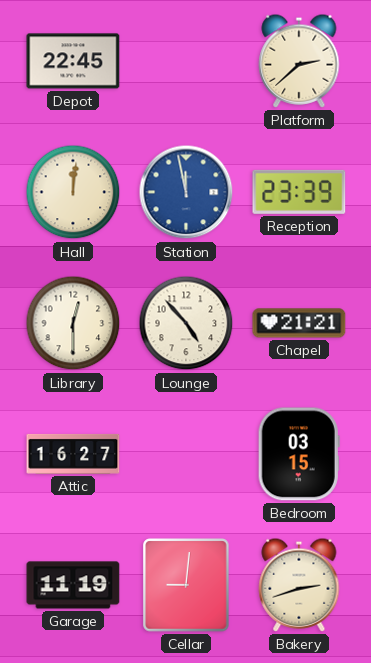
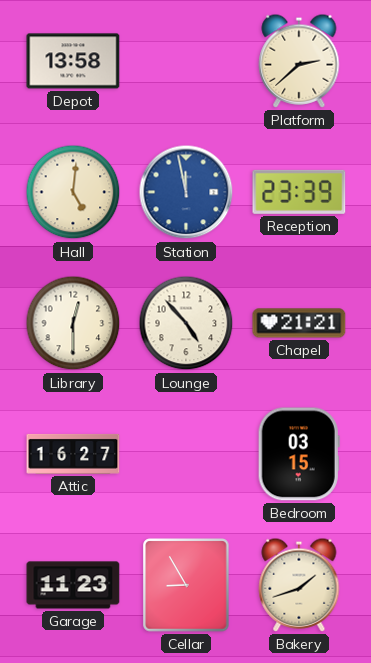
Depot: 22:45 -> 13:58
Hall: 12:01 -> 5:01
Garage: 11:19 -> 11:23
Cellar: 9:01 -> 8:55
Bakery: 2:42 -> 1:42
